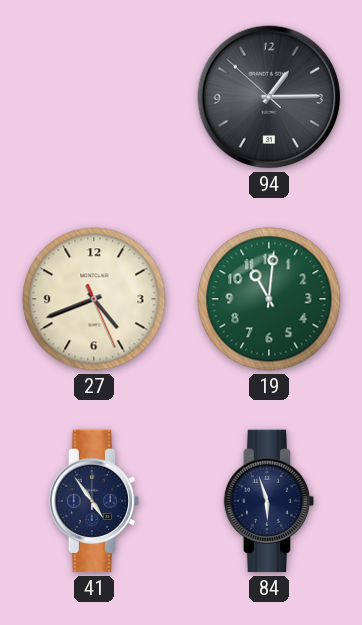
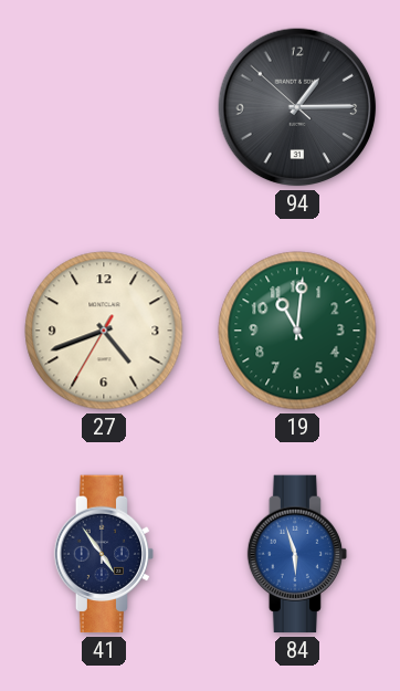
27: 4:41:26 -> 4:41:35
84 dial: navy -> blue
